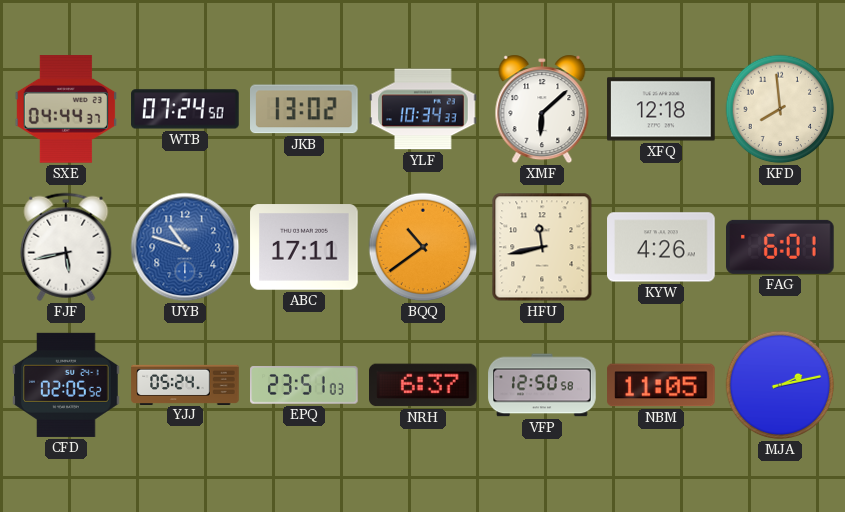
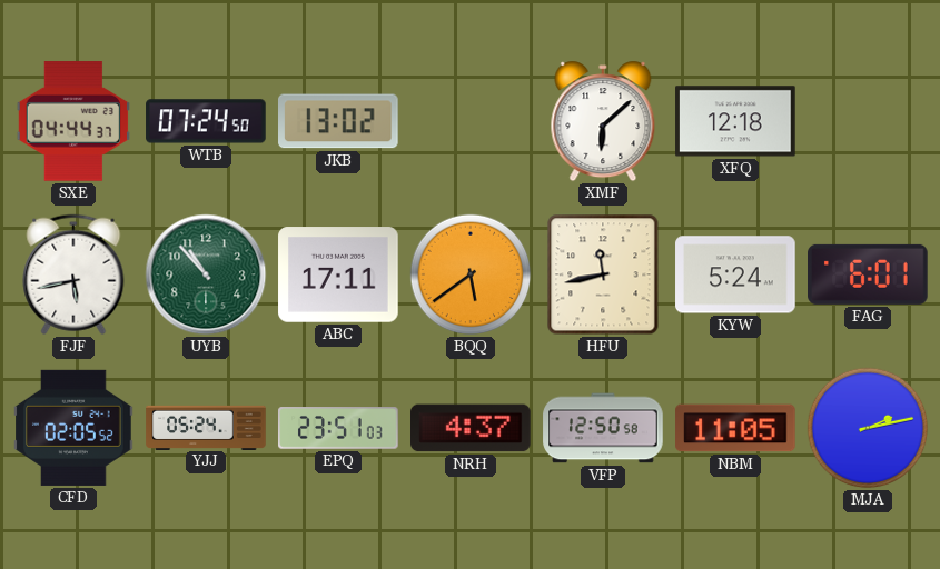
YLF: 10:34 -> none
KFD: 7:59 -> none
UYB: 10:48 -> 10:53
UYB dial: blue -> green
BQQ: 10:39 -> 5:39
KYW: 4:26 -> 5:24
NRH: 6:37 -> 4:37
